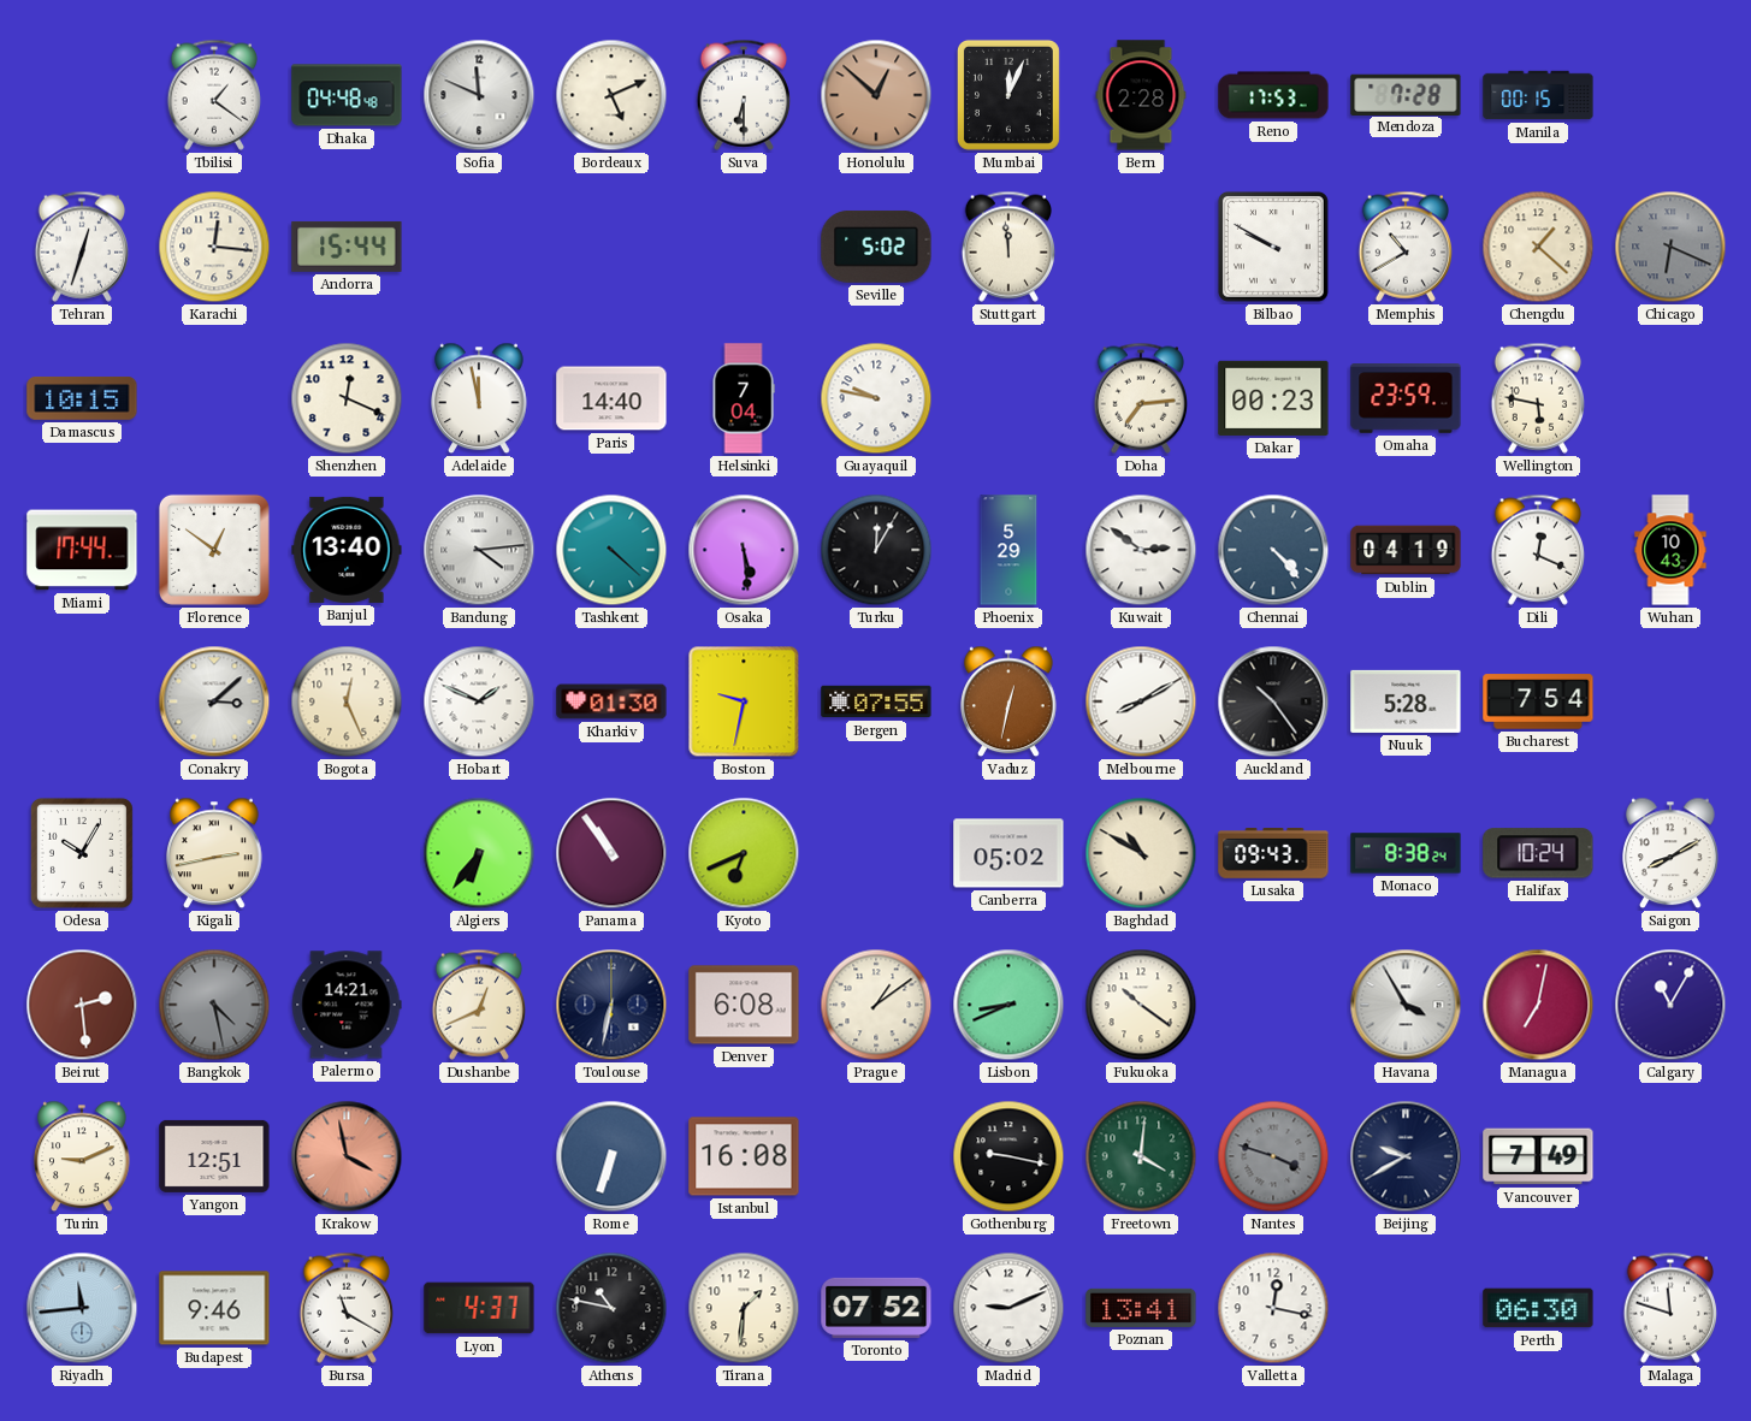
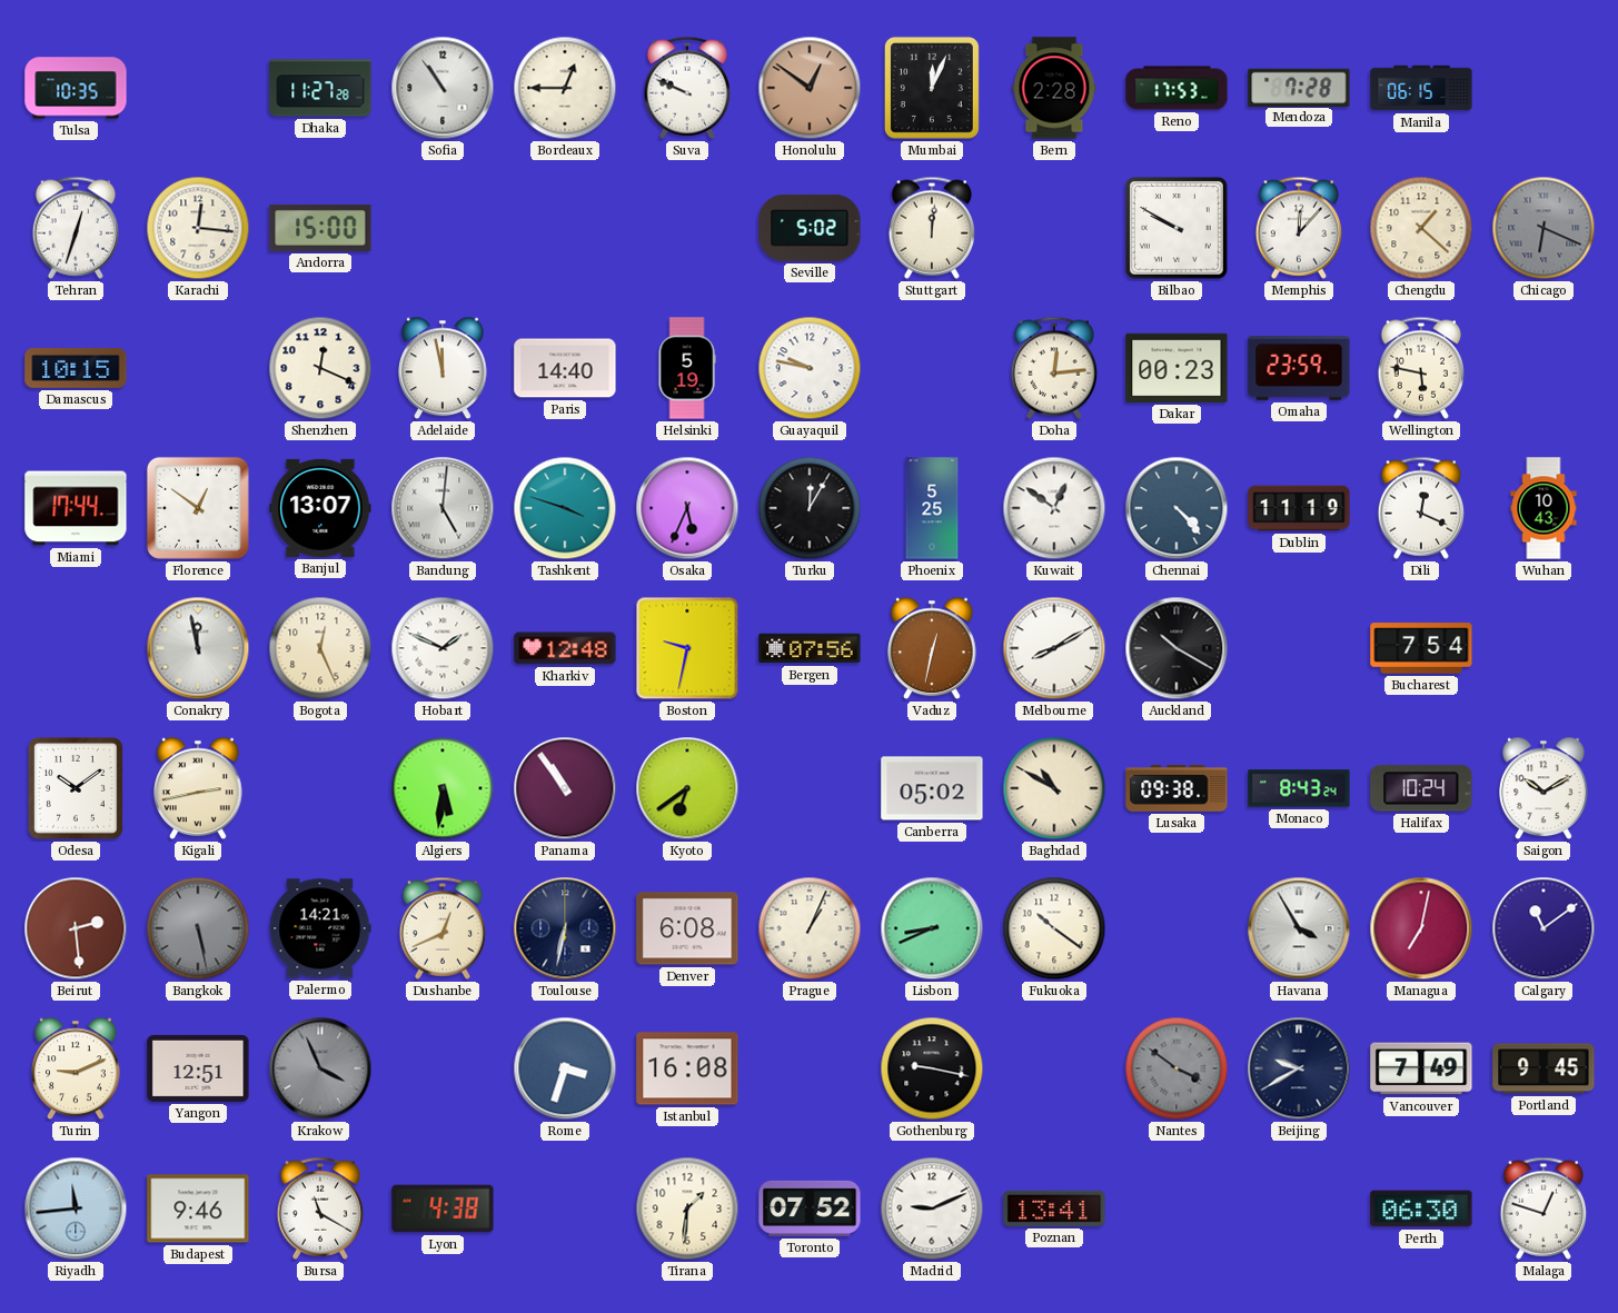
Tulsa: none -> 10:35
Tbilisi: 1:21 -> none
Dhaka: 04:48 -> 11:27
Sofia: 11:49 -> 10:54
Bordeaux: 5:11 -> 12:45
Suva: 6:30 -> 9:49
Honolulu: 12:52 -> 12:51
Manila: 00:15 -> 06:15
Andorra: 15:44 -> 15:00
Stuttgart: 11:59 -> 12:01
Memphis: 10:40 -> 12:07
Helsinki: 7:04 -> 5:19
Doha: 7:14 -> 12:14
Banjul: 13:40 -> 13:07
Bandung: 4:14 -> 5:01
Tashkent: 4:22 -> 3:48
Osaka: 5:29 -> 5:34
Phoenix: 5:29 -> 5:25
Kuwait: 2:51 -> 12:51
Dublin: 04:19 -> 11:19
Conakry: 3:08 -> 11:58
Kharkiv: 01:30 -> 12:48
Bergen: 07:55 -> 07:56
Auckland: 10:24 -> 10:20
Nuuk: 5:28 -> none
Odesa: 10:05 -> 10:09
Algiers: 6:36 -> 5:31
Kyoto: 6:41 -> 6:39
Lusaka: 09:43 -> 09:38
Monaco: 8:38 -> 8:43
Saigon: 8:10 -> 10:10
Bangkok: 4:28 -> 5:28
Prague: 1:09 -> 1:04
Calgary: 11:05 -> 11:09
Krakow: 3:58 -> 3:56
Krakow dial: salmon -> grey
Rome: 6:33 -> 3:33
Freetown: 4:01 -> none
Nantes: 3:48 -> 3:51
Portland: none -> 9:45
Lyon: 4:37 -> 4:38
Athens: 10:47 -> none
Valletta: 12:17 -> none
Malaga: 11:48 -> 12:48
